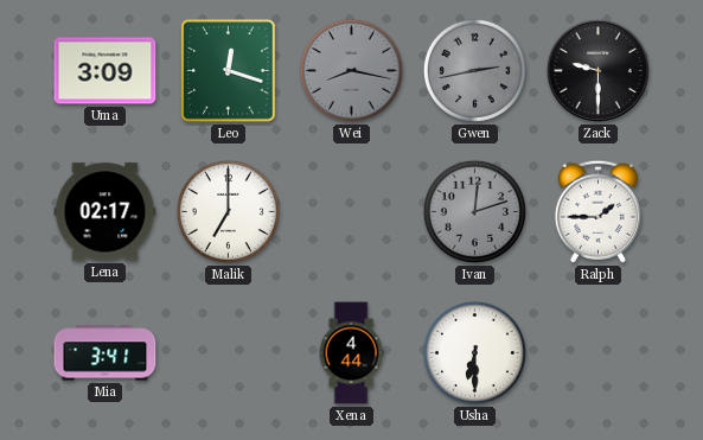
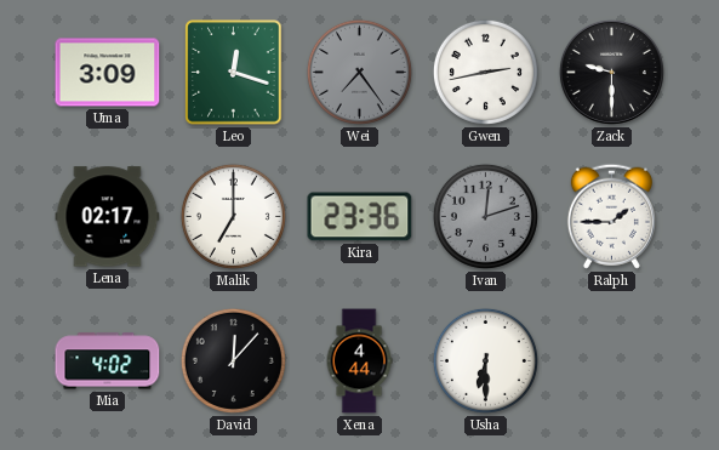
Wei: 8:17 -> 7:24
Gwen dial: grey -> white
Kira: none -> 23:36
Mia: 3:41 -> 4:02
David: none -> 12:07
